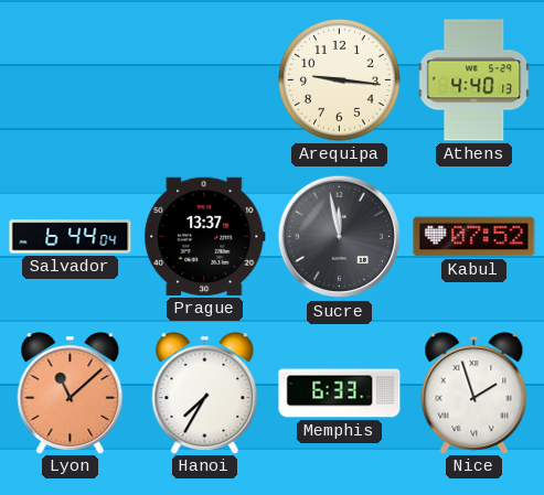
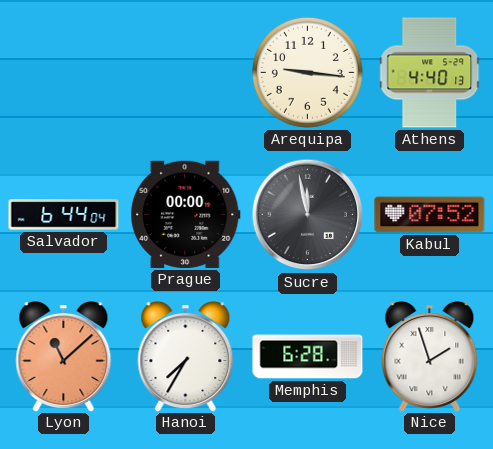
Prague: 13:37 -> 00:00
Memphis: 6:33 -> 6:28
